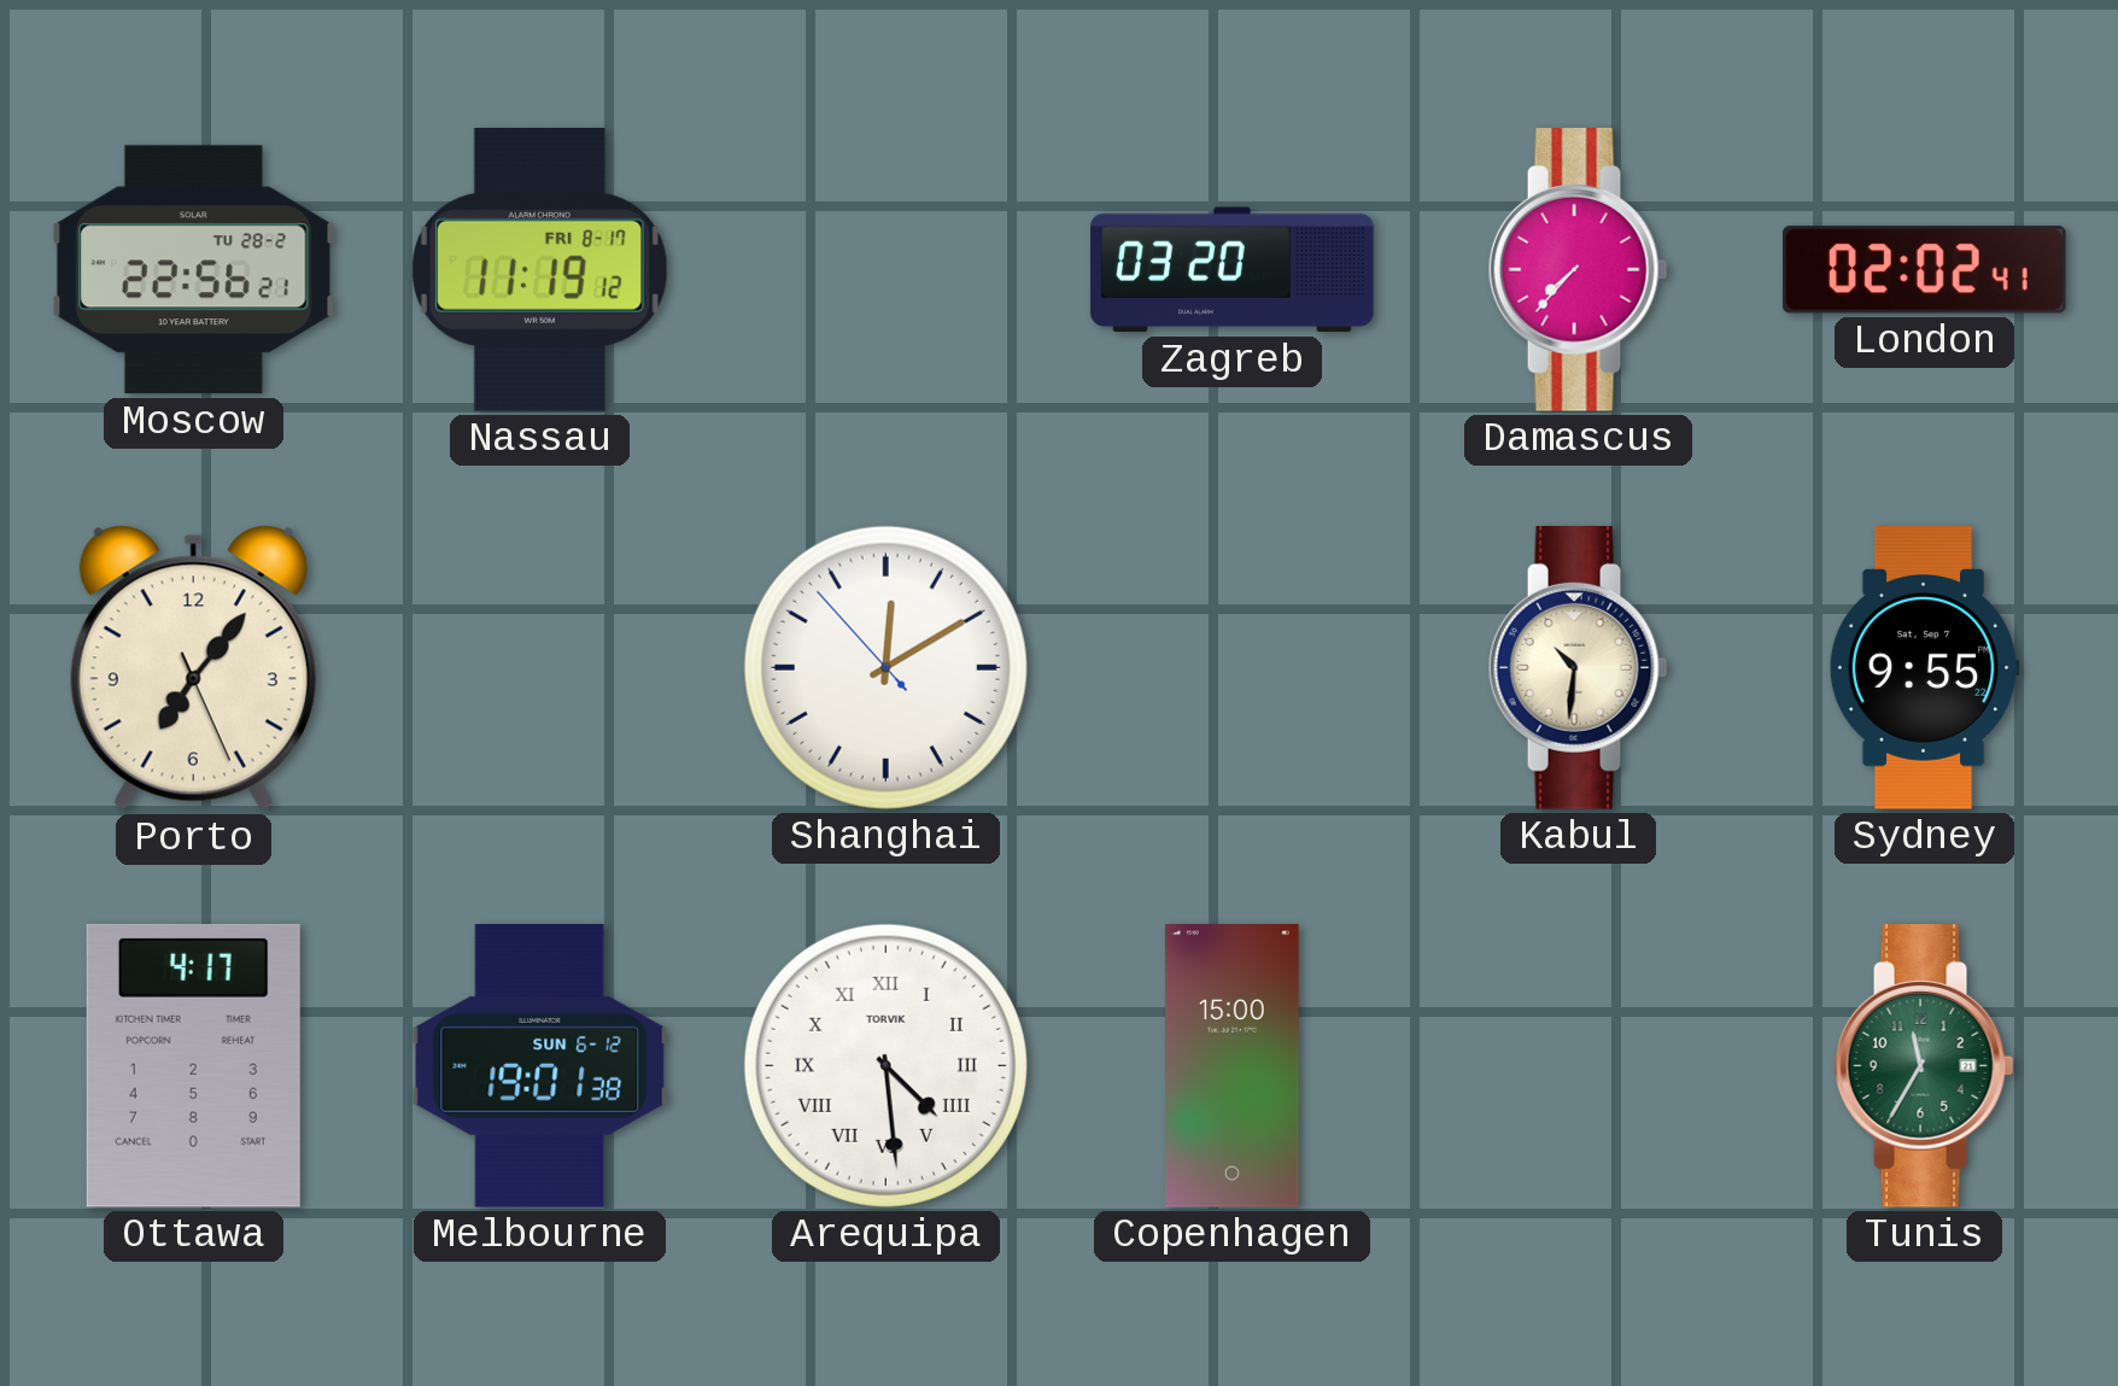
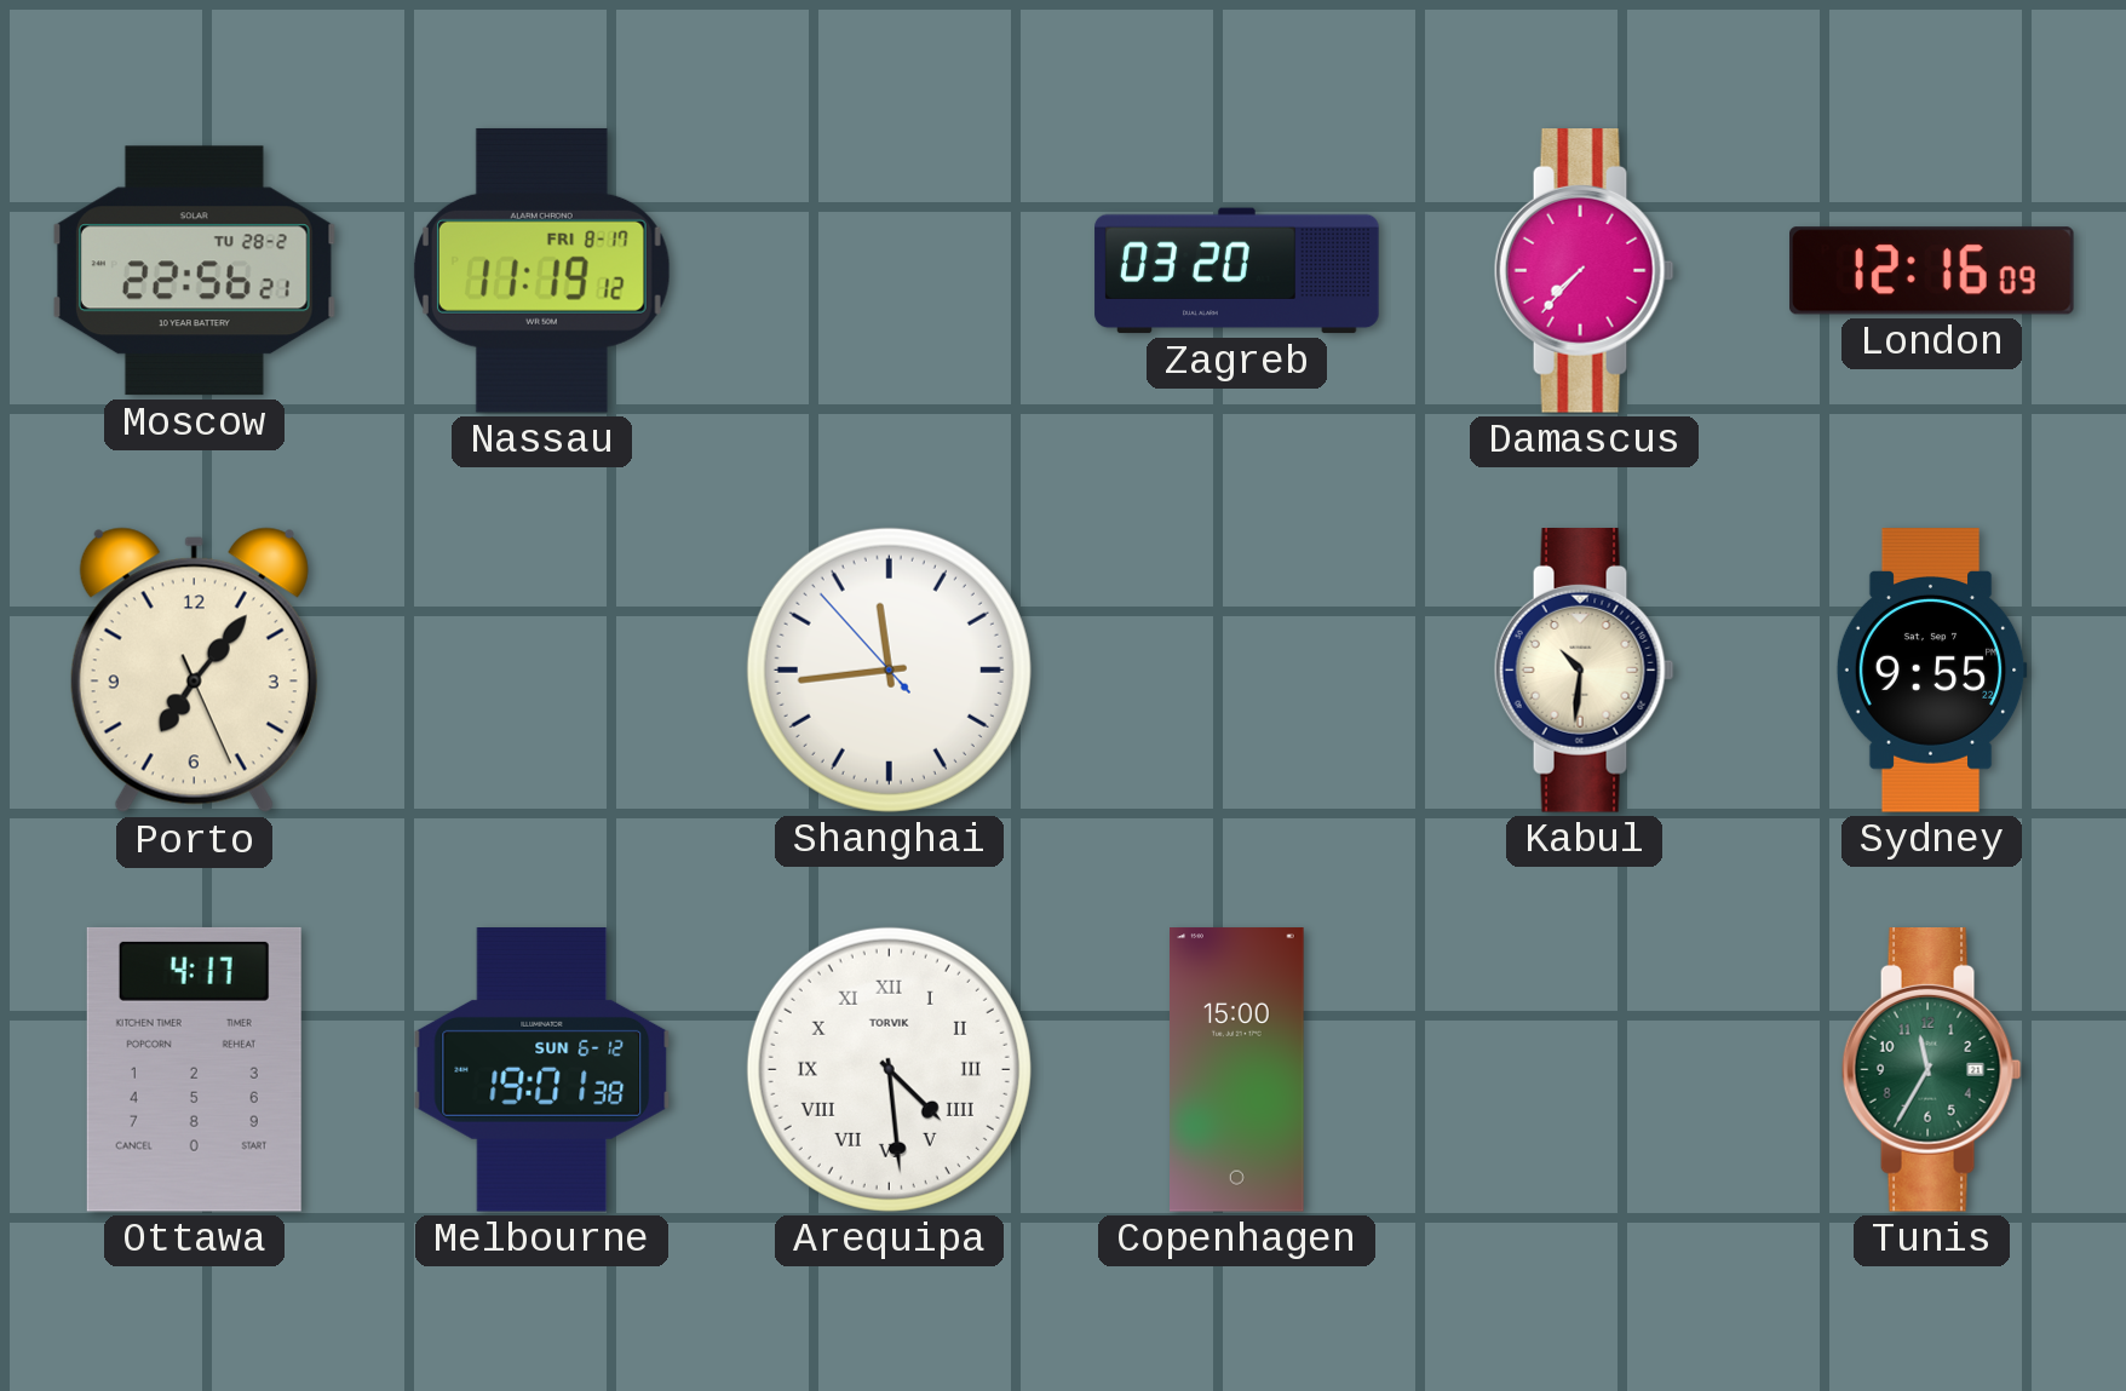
London: 02:02 -> 12:16
Shanghai: 12:09 -> 11:43
